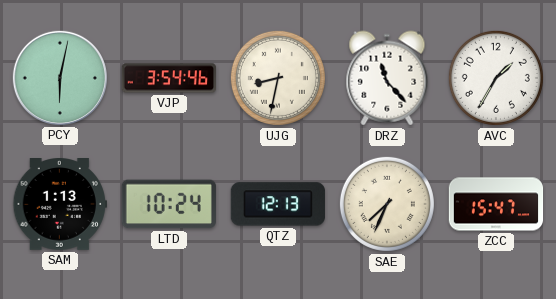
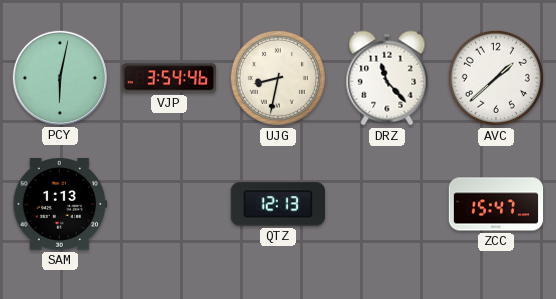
AVC: 1:35 -> 1:38
LTD: 10:24 -> none
SAE: 7:34 -> none
